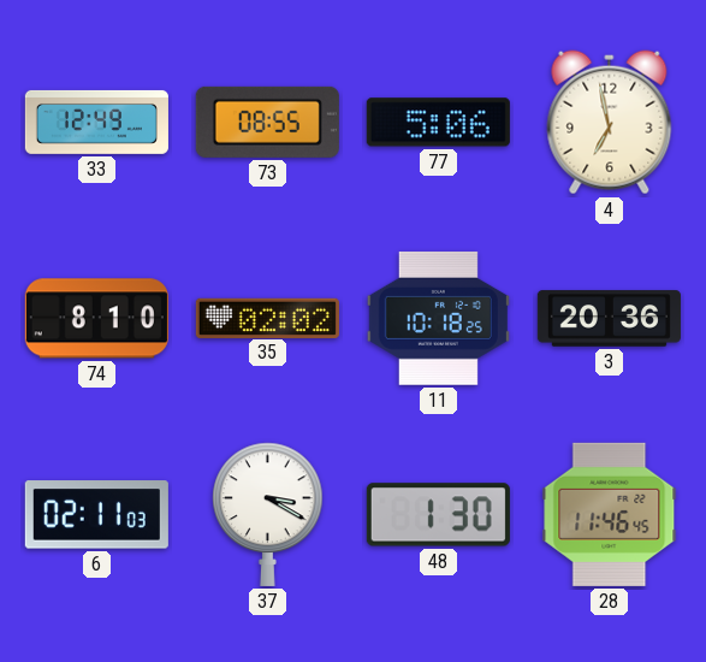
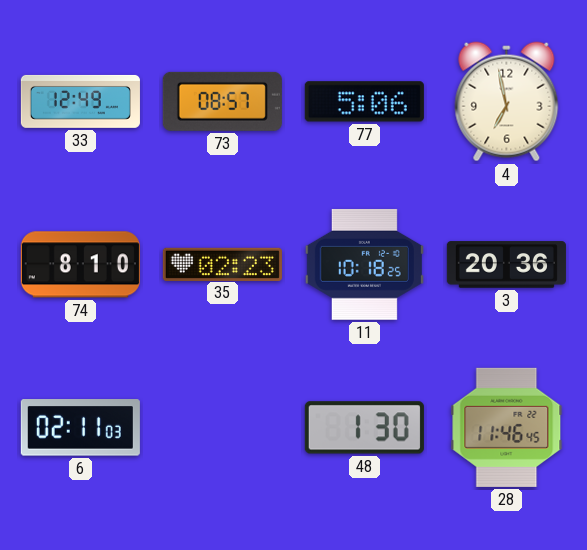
73: 08:55 -> 08:57
35: 02:02 -> 02:23
37: 3:20 -> none
